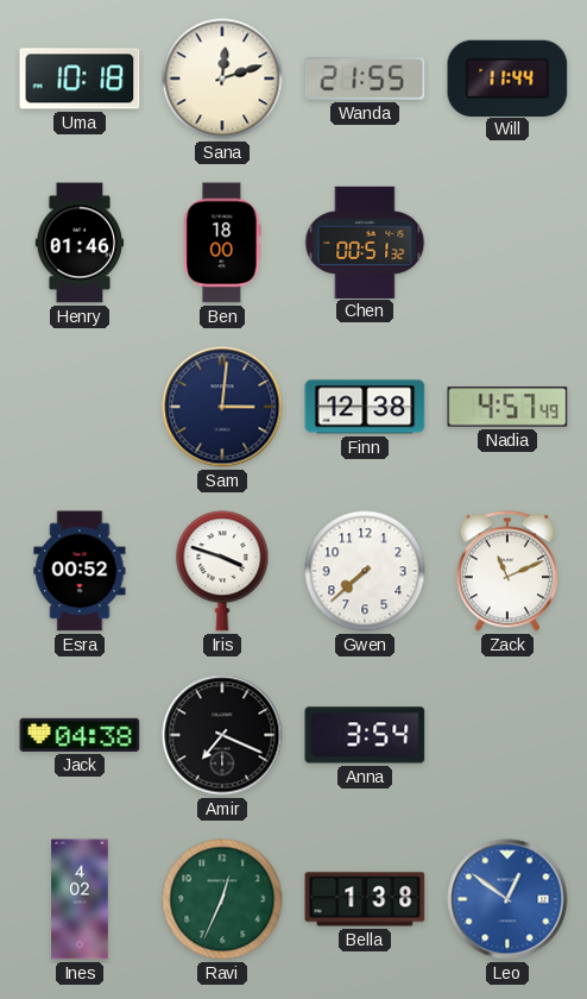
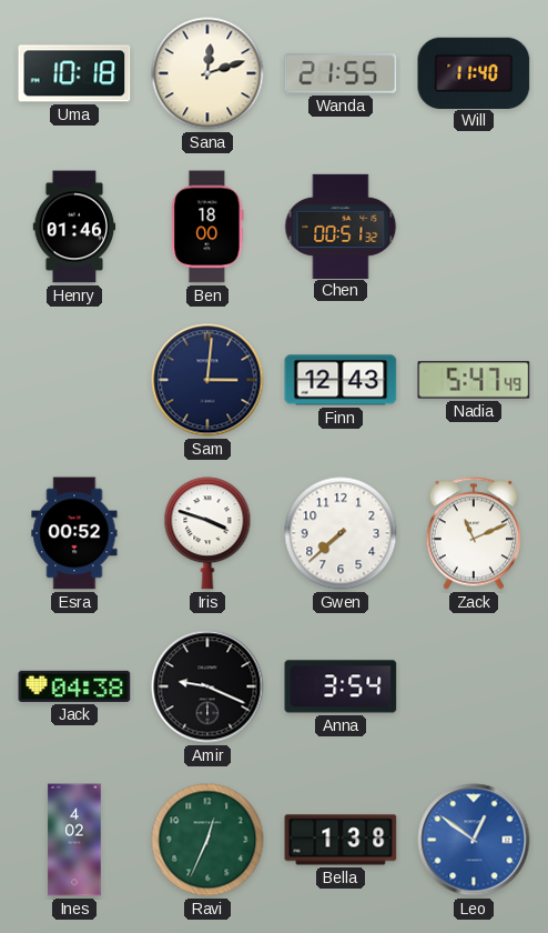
Will: 11:44 -> 11:40
Finn: 12:38 -> 12:43
Nadia: 4:57 -> 5:47
Amir: 7:19 -> 9:19
